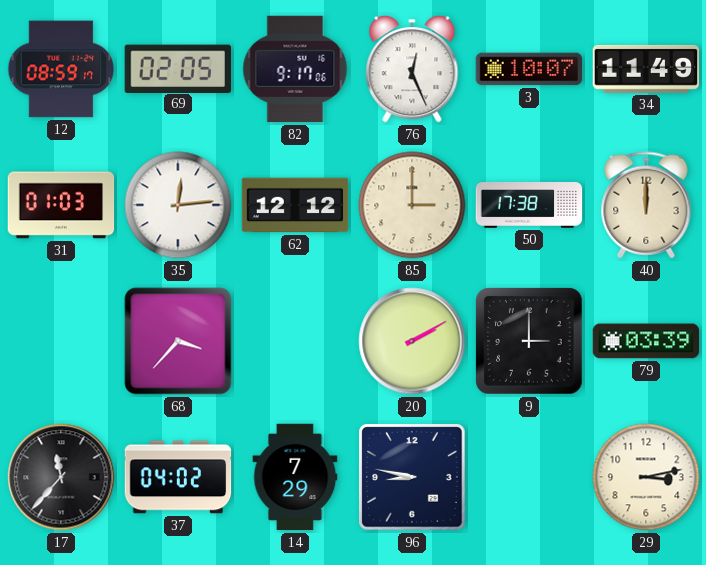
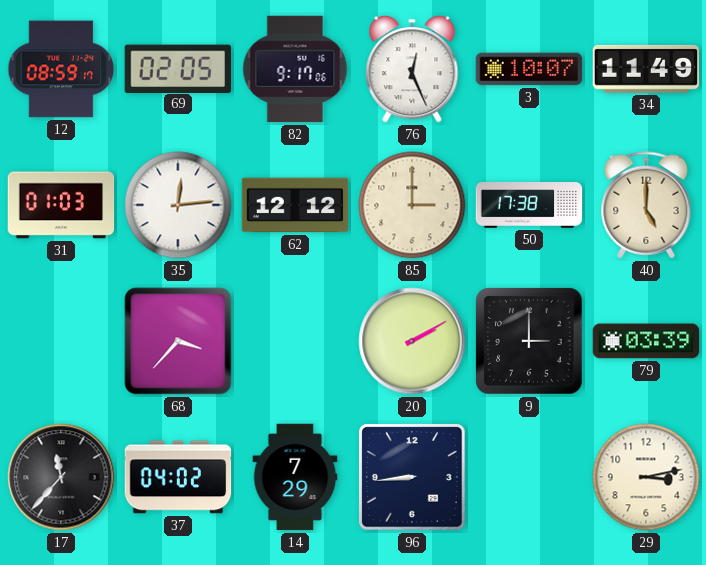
40: 12:00 -> 5:00
96: 8:47 -> 8:44
